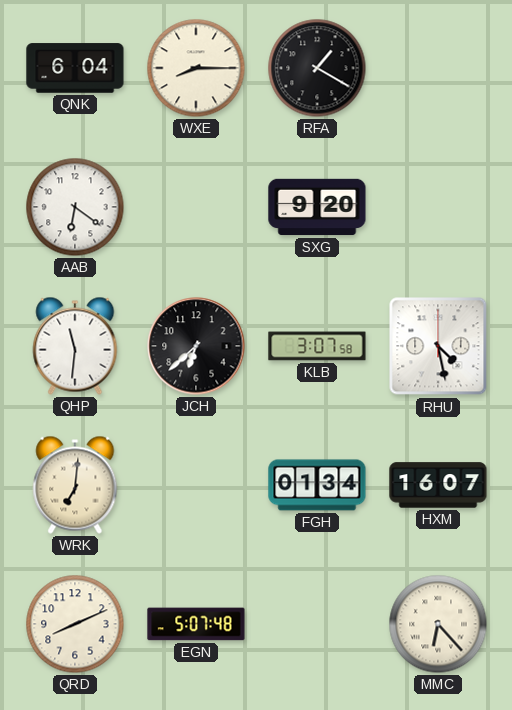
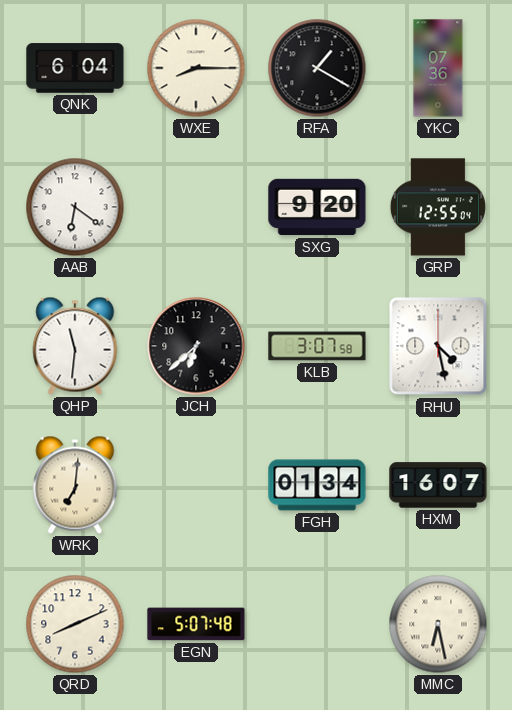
YKC: none -> 07:36
GRP: none -> 12:55
MMC: 6:23 -> 6:28
